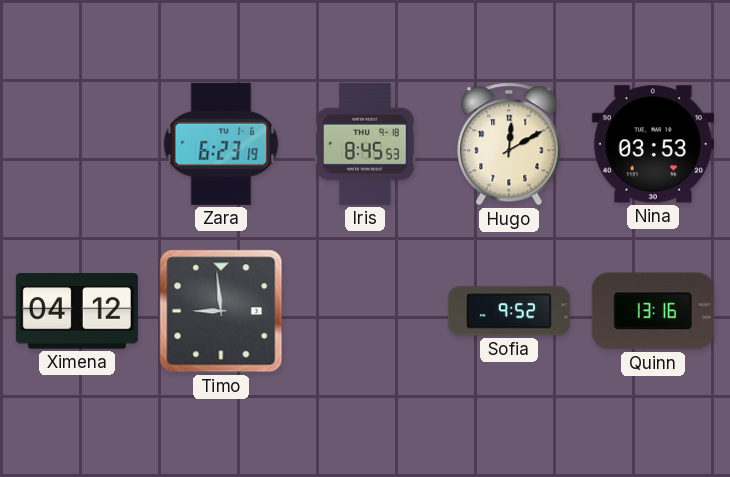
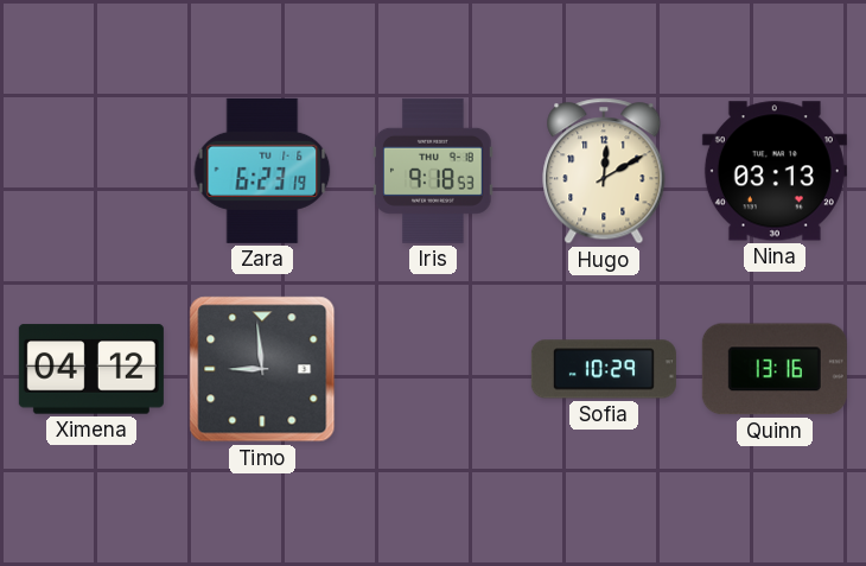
Iris: 8:45 -> 9:18
Nina: 03:53 -> 03:13
Sofia: 9:52 -> 10:29
